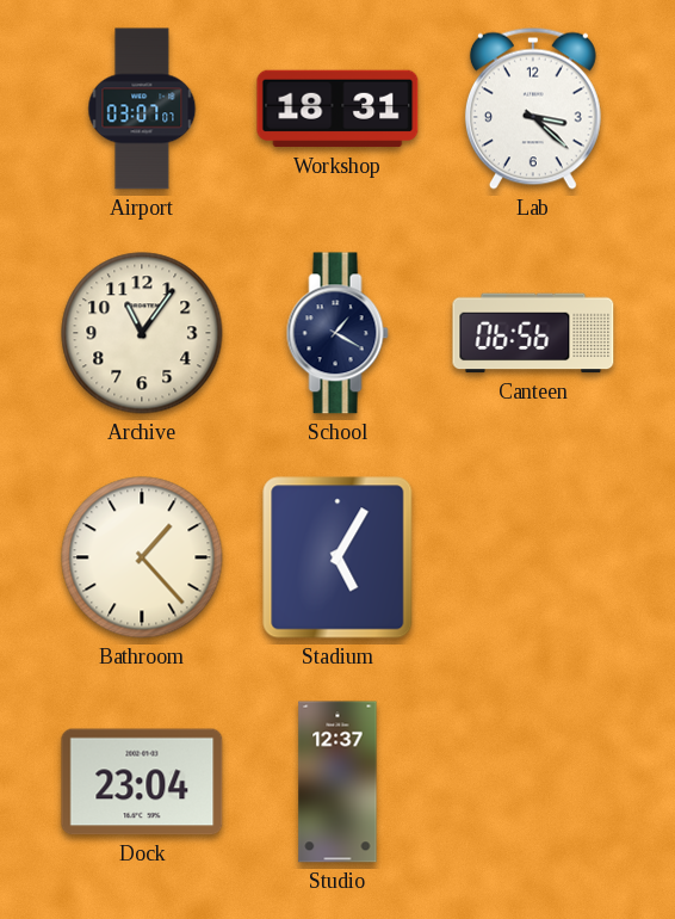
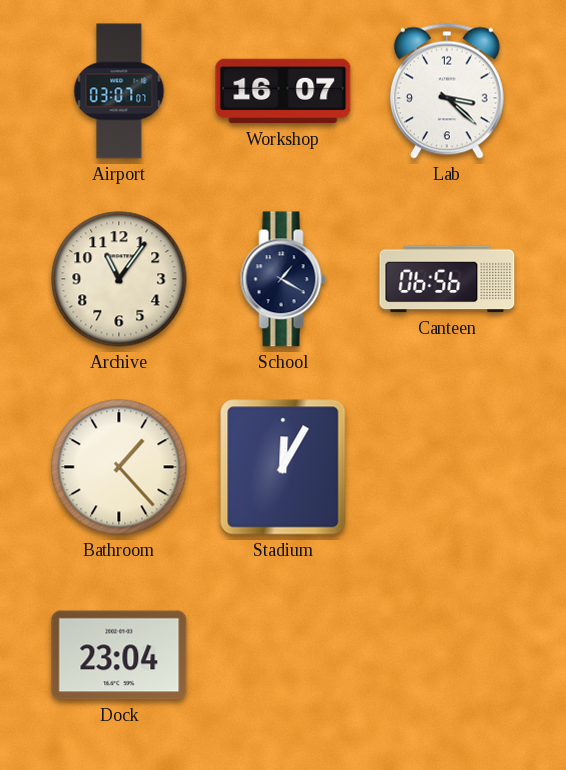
Workshop: 18:31 -> 16:07
Stadium: 5:05 -> 12:05
Studio: 12:37 -> none
